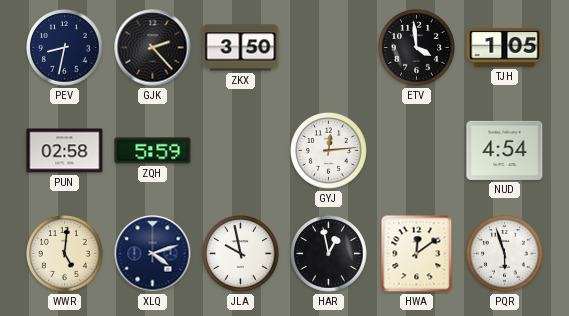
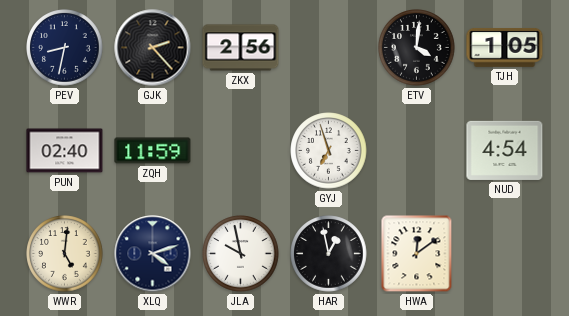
ZKX: 3:50 -> 2:56
ETV: 3:59 -> 4:01
PUN: 02:58 -> 02:40
ZQH: 5:59 -> 11:59
GYJ: 12:14 -> 6:57
PQR: 5:57 -> none
